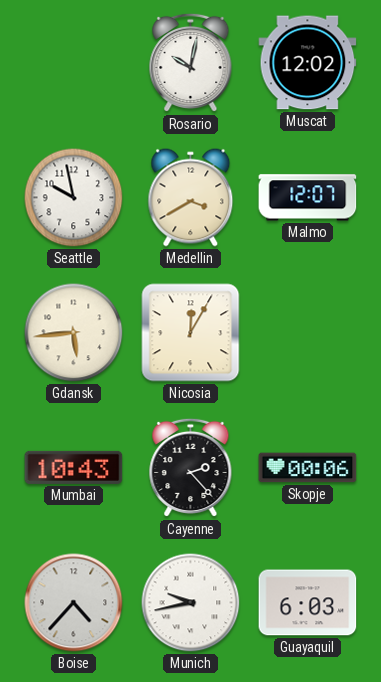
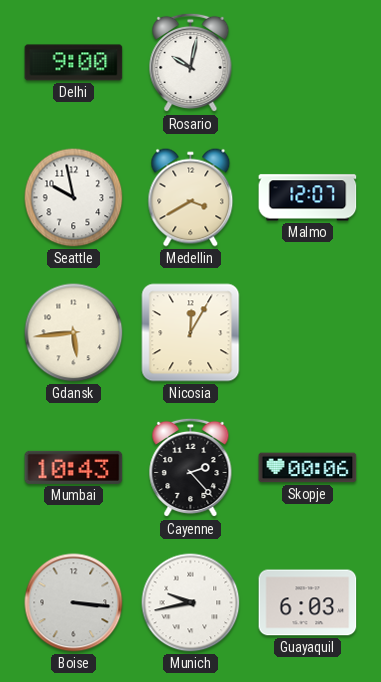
Delhi: none -> 9:00
Muscat: 12:02 -> none
Boise: 4:37 -> 3:16
